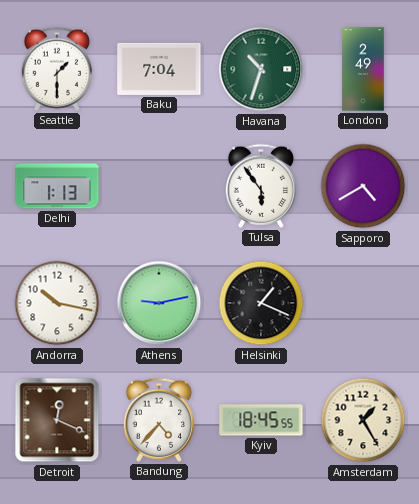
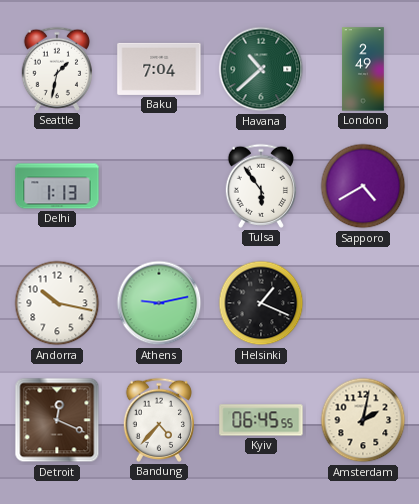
Seattle: 1:30 -> 1:32
Havana: 10:33 -> 10:38
Kyiv: 18:45 -> 06:45
Amsterdam: 1:25 -> 2:02
